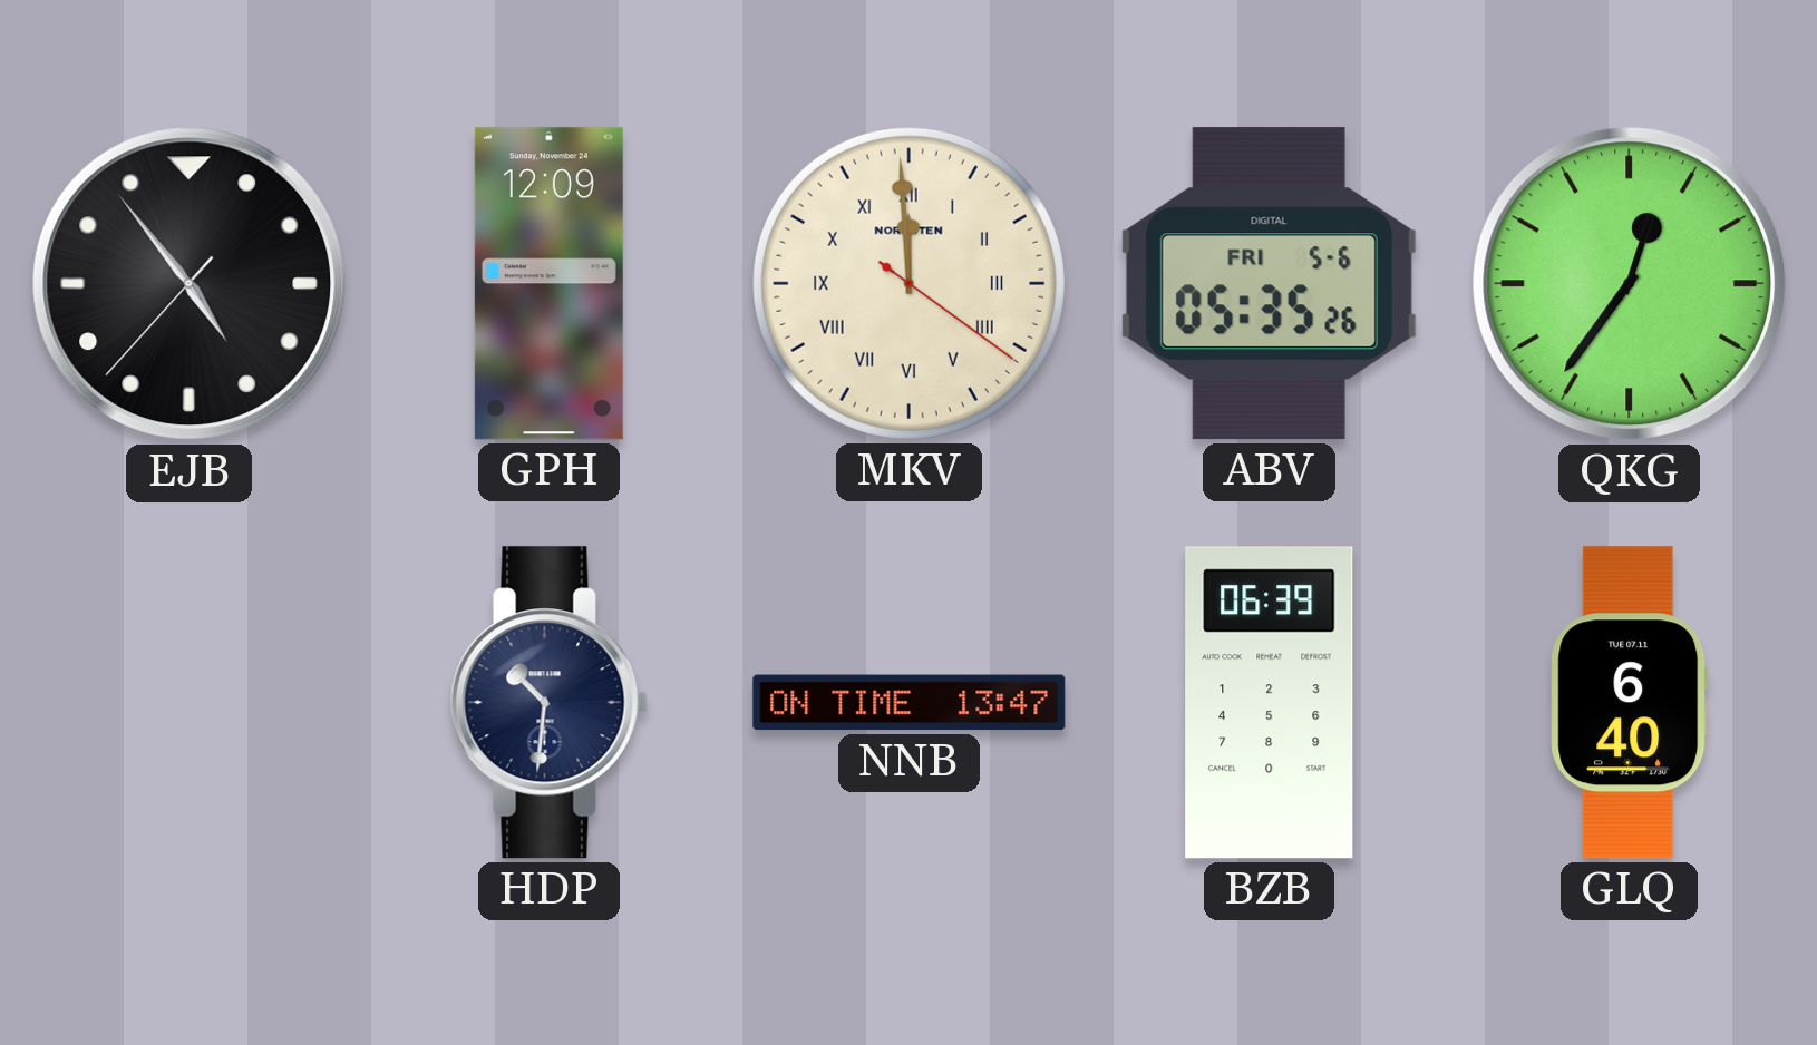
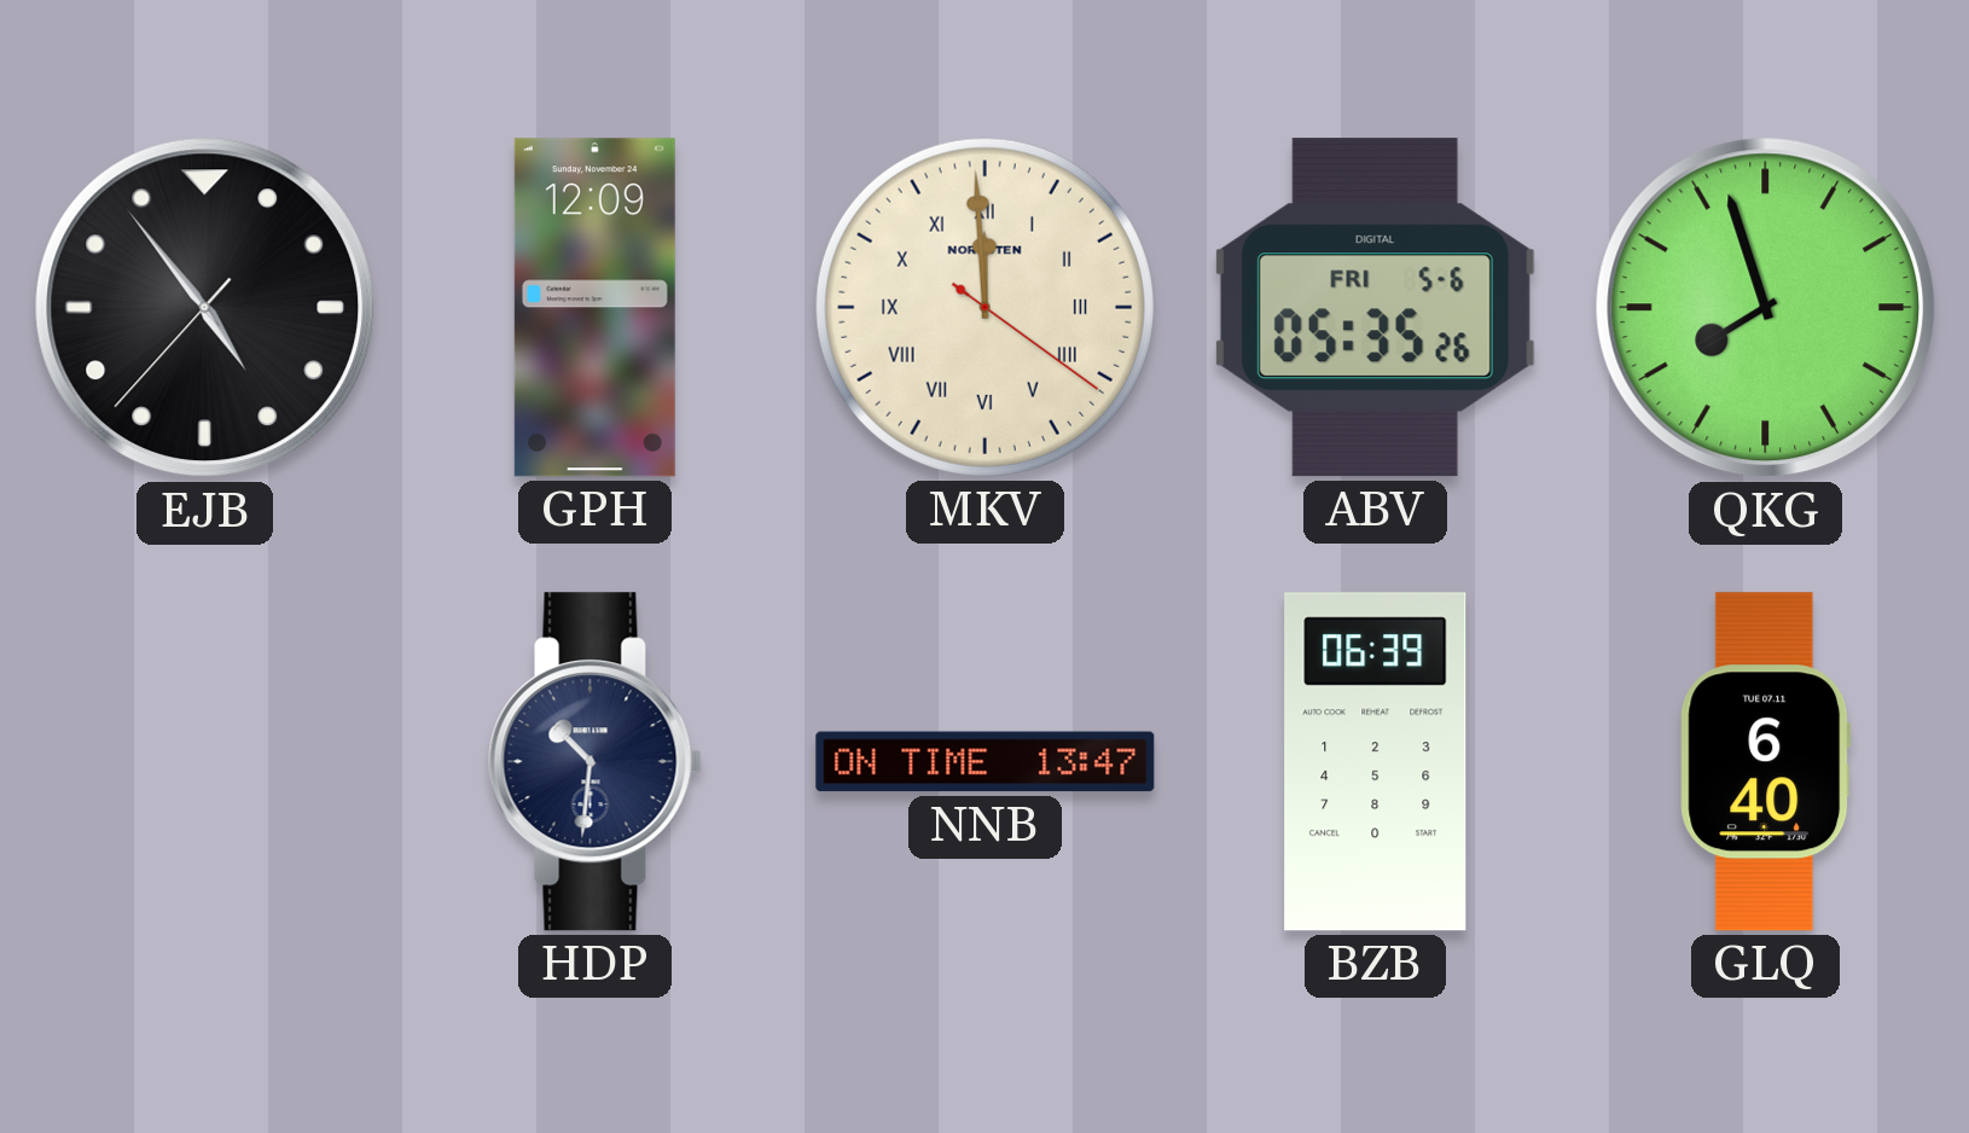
QKG: 12:36 -> 7:57
